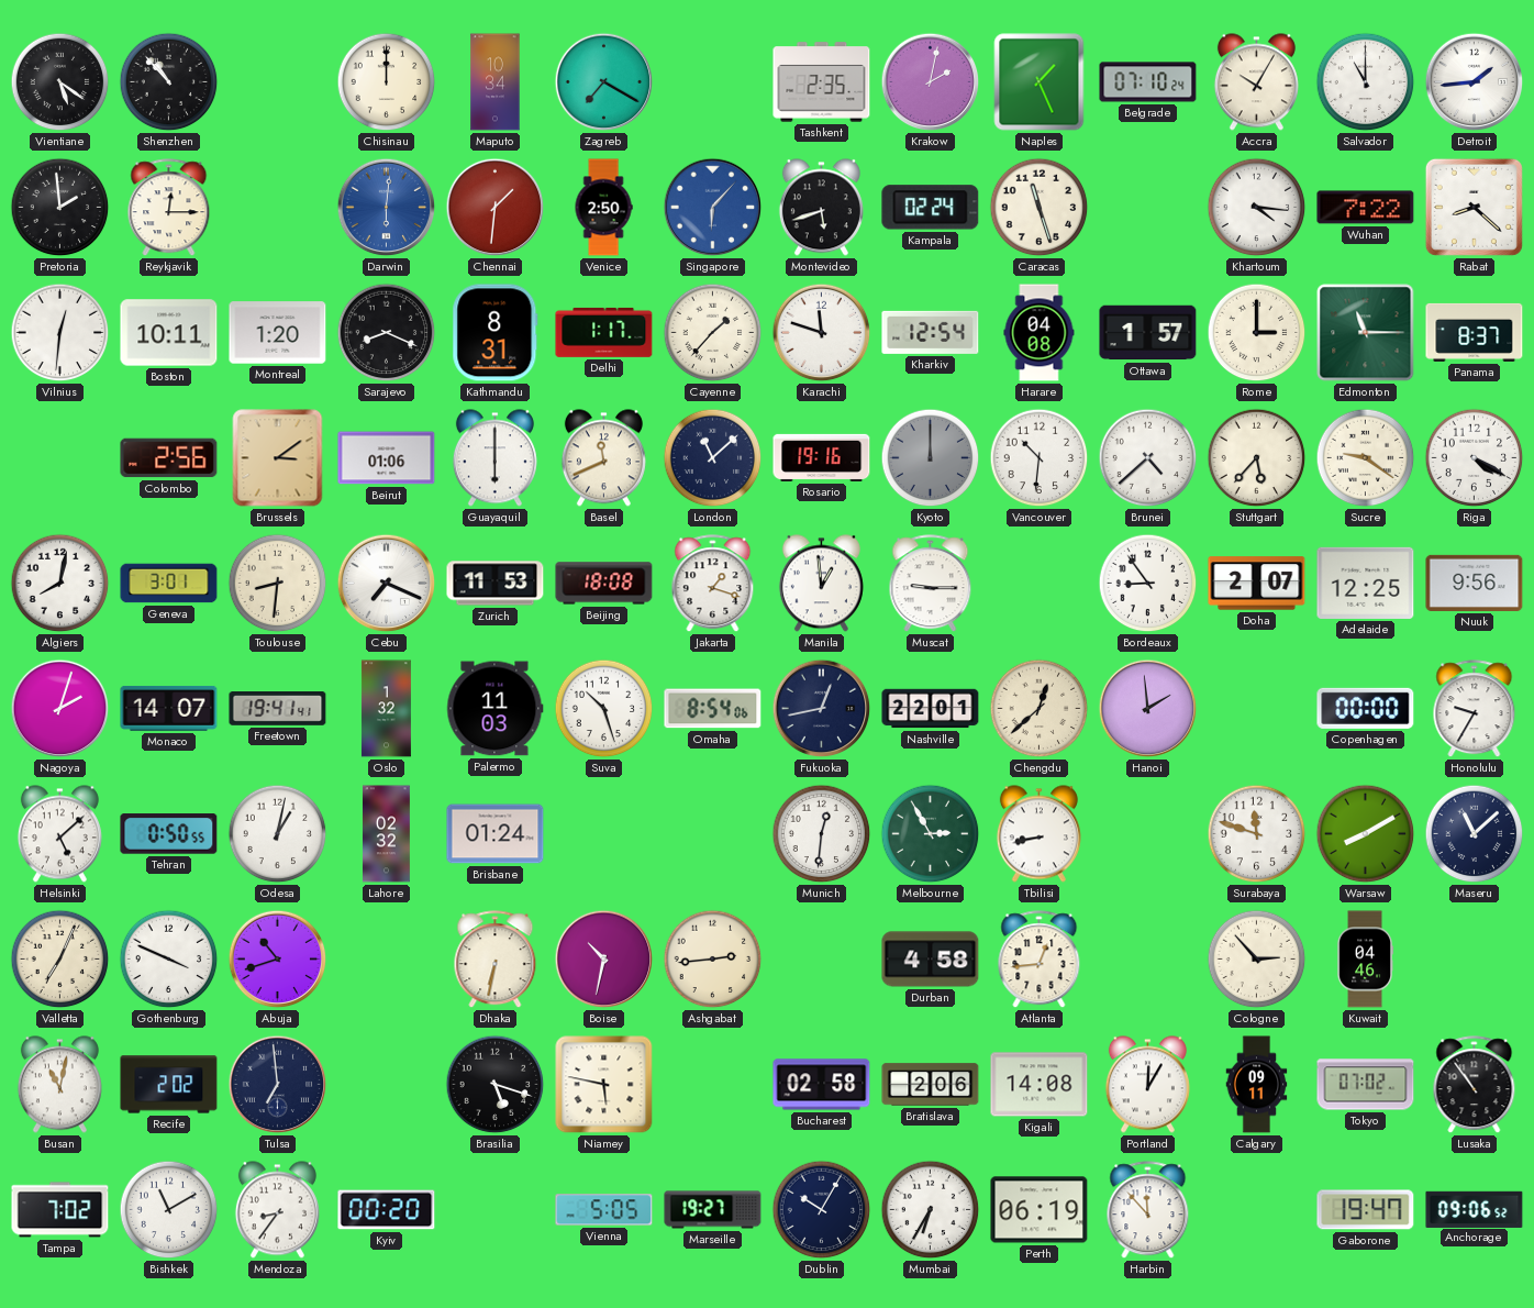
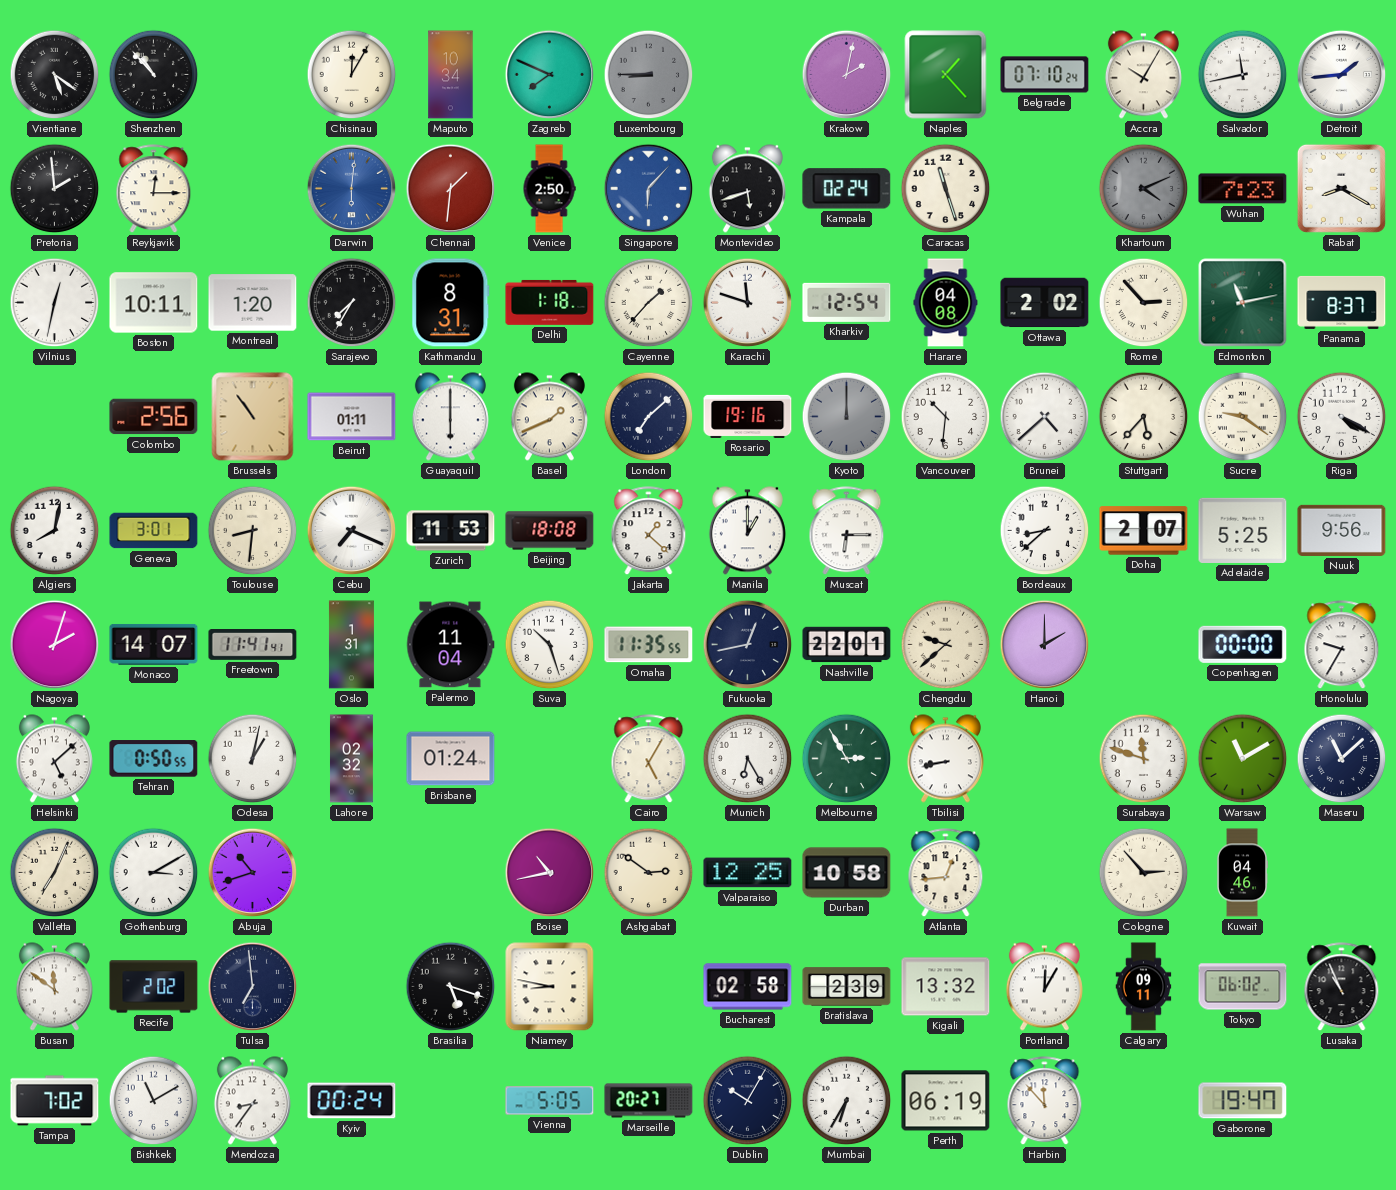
Chisinau: 12:00 -> 12:05
Zagreb: 7:20 -> 7:49
Luxembourg: none -> 8:45
Tashkent: 2:35 -> none
Naples: 1:26 -> 1:23
Salvador: 11:00 -> 11:43
Khartoum: 4:16 -> 4:11
Khartoum dial: white -> grey
Wuhan: 7:22 -> 7:23
Rabat: 8:22 -> 8:20
Vilnius: 12:31 -> 12:32
Sarajevo: 8:19 -> 7:35
Delhi: 1:17 -> 1:18
Ottawa: 1:57 -> 2:02
Rome: 3:00 -> 2:53
Edmonton: 11:15 -> 11:13
Brussels: 3:09 -> 10:54
Beirut: 01:06 -> 01:11
Basel: 11:41 -> 1:41
London: 11:08 -> 7:08
Jakarta: 1:18 -> 1:22
Manila: 12:59 -> 1:00
Muscat: 9:15 -> 6:15
Bordeaux: 8:54 -> 8:38
Adelaide: 12:25 -> 5:25
Freetown: 19:41 -> 11:41
Oslo: 1:32 -> 1:31
Palermo: 11:03 -> 11:04
Omaha: 8:54 -> 11:35
Chengdu: 12:38 -> 9:38
Hanoi: 1:59 -> 2:00
Cairo: none -> 5:05
Munich: 12:31 -> 6:25
Warsaw: 8:10 -> 11:10
Gothenburg: 3:49 -> 3:10
Dhaka: 6:32 -> none
Boise: 10:32 -> 10:43
Ashgabat: 2:44 -> 2:51
Valparaiso: none -> 12:25
Durban: 4:58 -> 10:58
Busan: 11:02 -> 11:51
Niamey: 5:47 -> 8:47
Bratislava: 2:06 -> 2:39
Kigali: 14:08 -> 13:32
Tokyo: 07:02 -> 06:02
Lusaka: 10:54 -> 10:56
Kyiv: 00:20 -> 00:24
Marseille: 19:27 -> 20:27
Anchorage: 09:06 -> none
